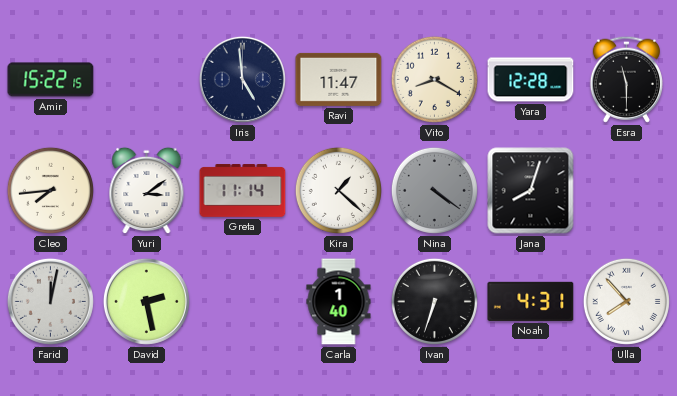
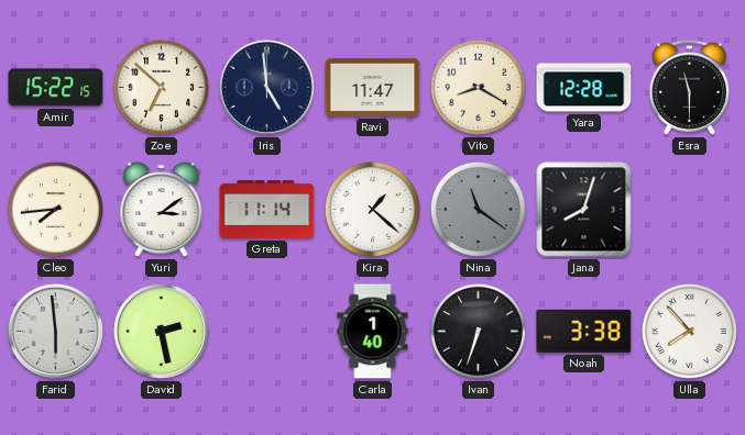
Zoe: none -> 6:52
Nina: 4:21 -> 11:21
Farid: 12:02 -> 5:59
Noah: 4:31 -> 3:38
